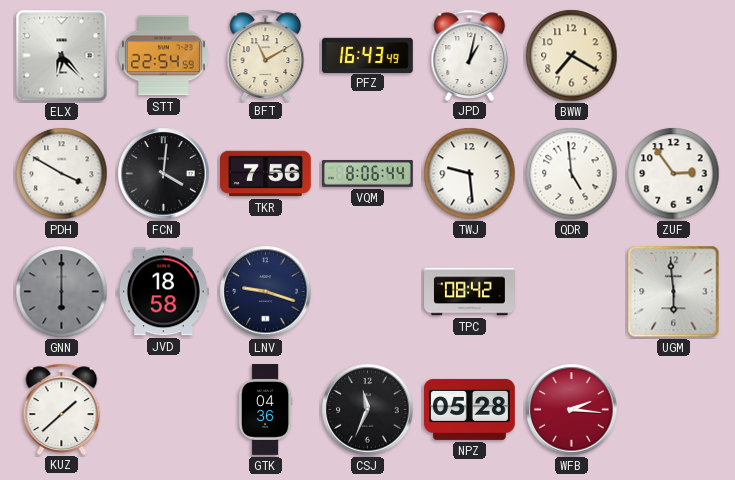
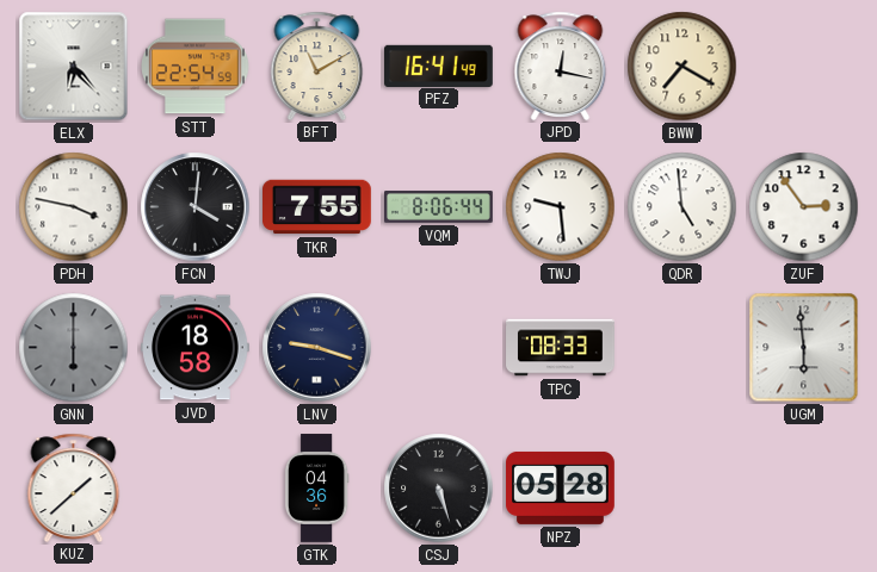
PFZ: 16:43 -> 16:41
JPD: 1:02 -> 12:17
PDH: 3:50 -> 3:47
TKR: 7:56 -> 7:55
TPC: 08:42 -> 08:33
CSJ: 11:34 -> 5:27
WFB: 2:16 -> none
